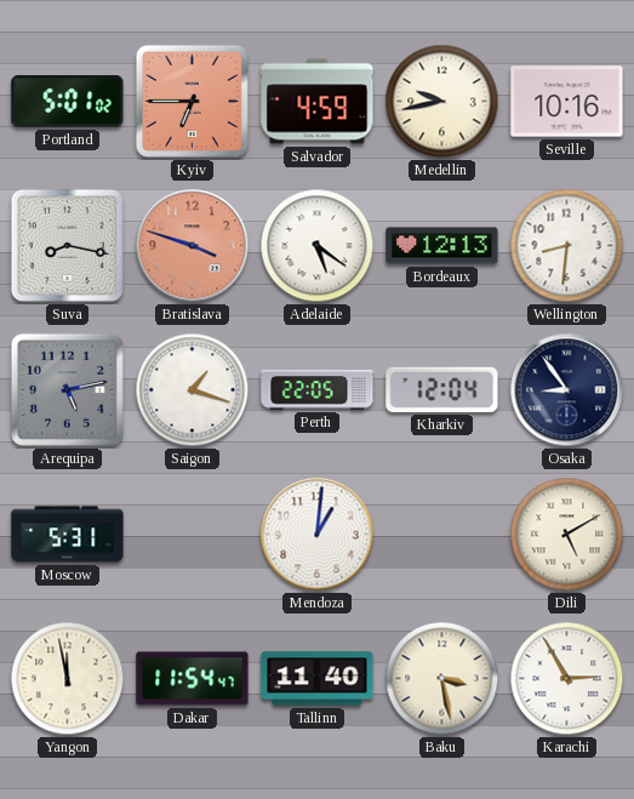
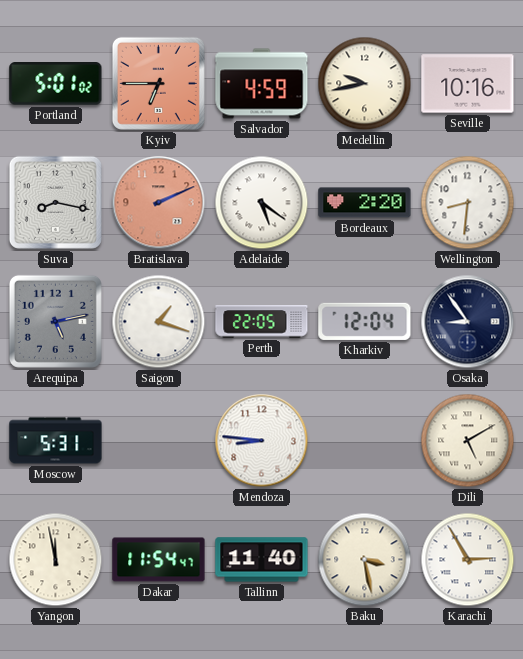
Bratislava: 3:48 -> 2:11
Bordeaux: 12:13 -> 2:20
Mendoza: 1:01 -> 8:46
